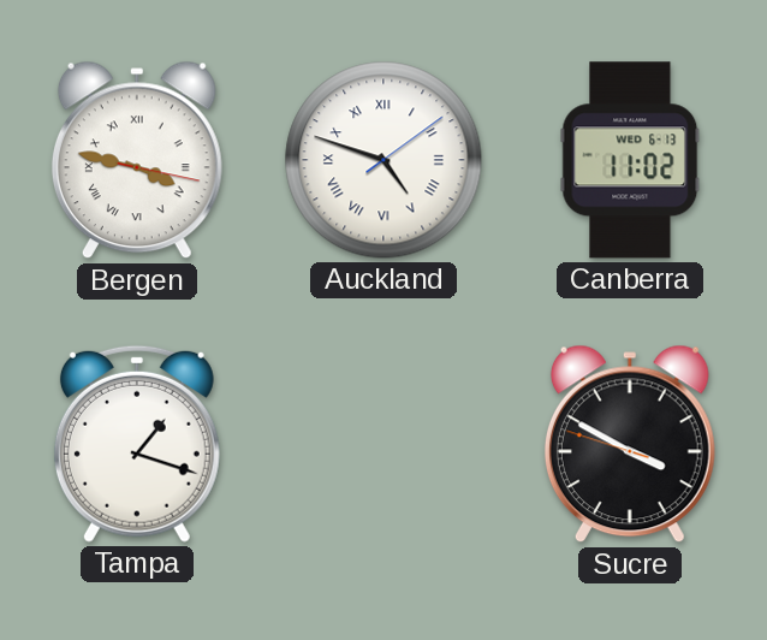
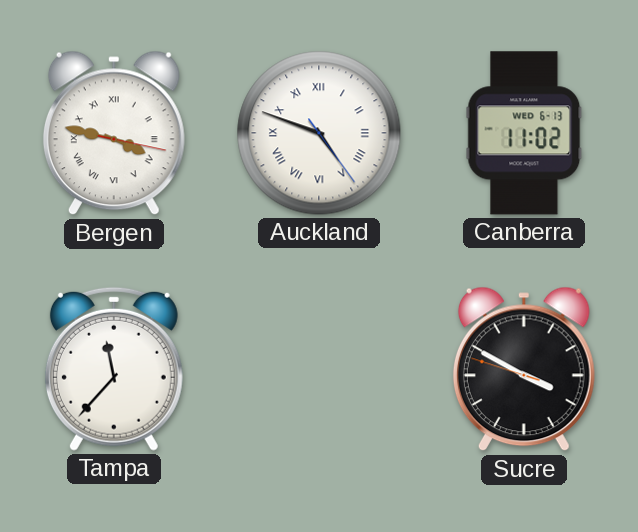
Auckland: 4:48:09 -> 4:48:24
Tampa: 1:18 -> 11:37
